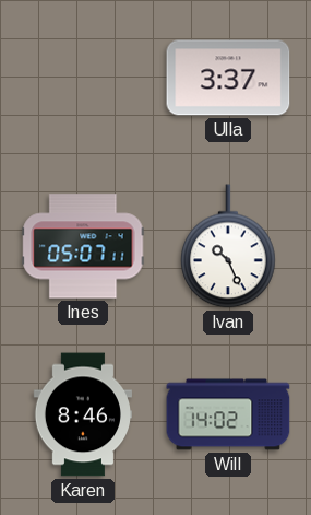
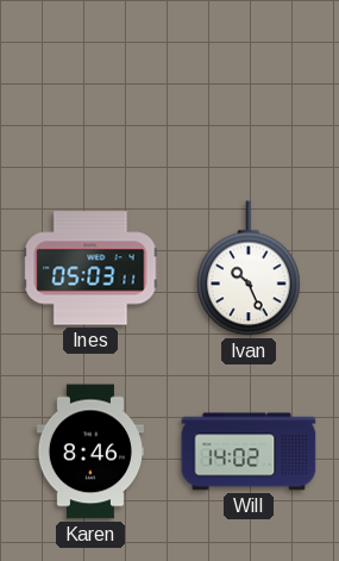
Ulla: 3:37 -> none
Ines: 05:07 -> 05:03
